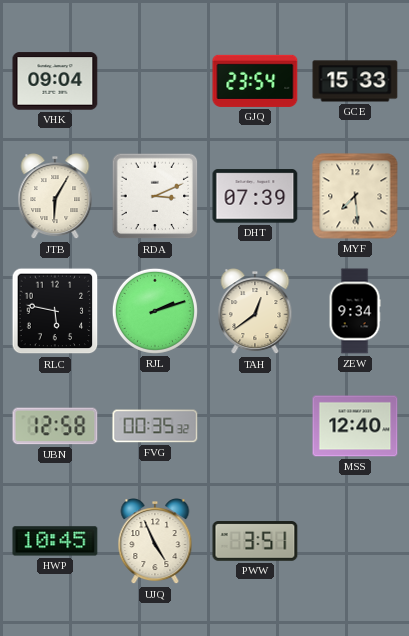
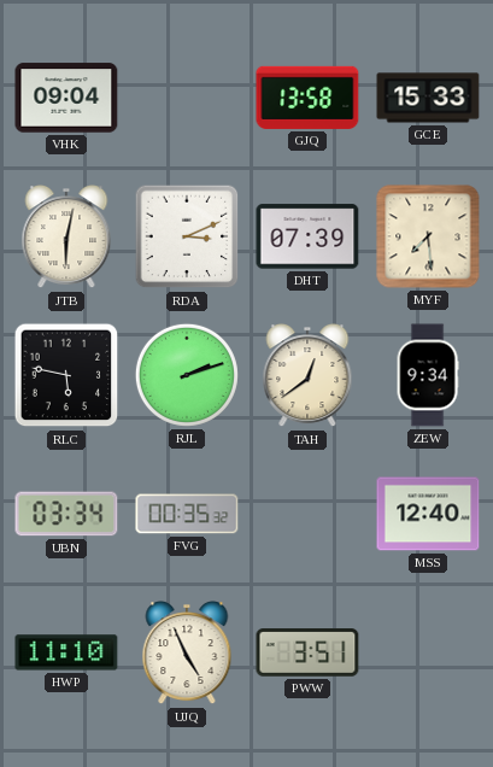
GJQ: 23:54 -> 13:58
JTB: 6:05 -> 6:02
UBN: 12:58 -> 03:34
HWP: 10:45 -> 11:10
